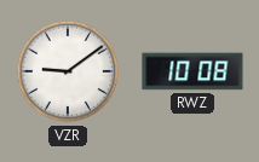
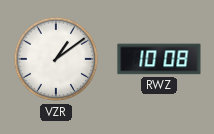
VZR: 9:09 -> 1:09
